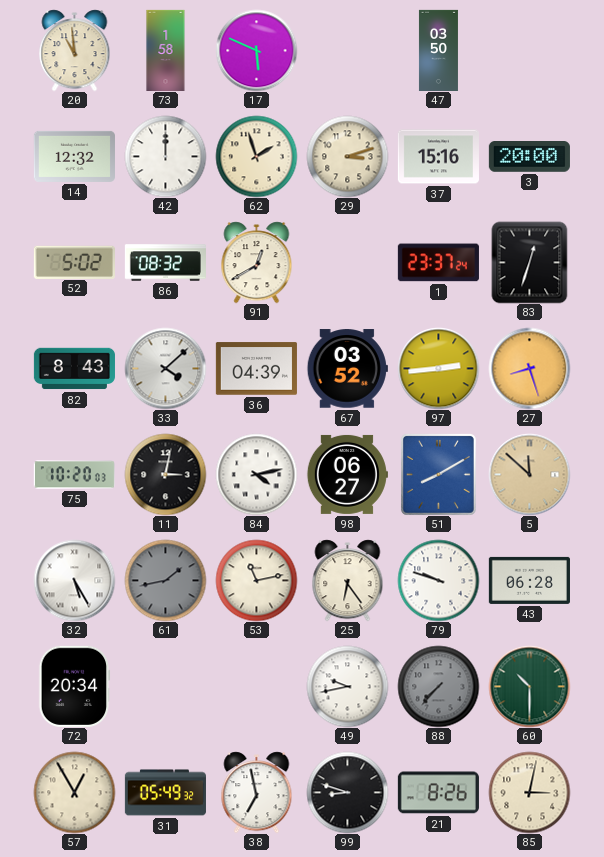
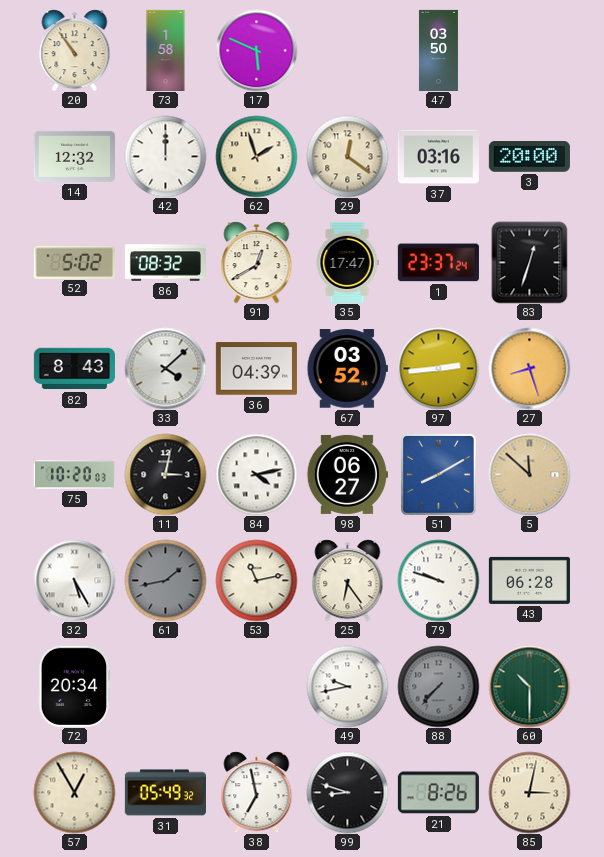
20: 10:59 -> 10:54
29: 3:12 -> 12:21
37: 15:16 -> 03:16
35: none -> 17:47
